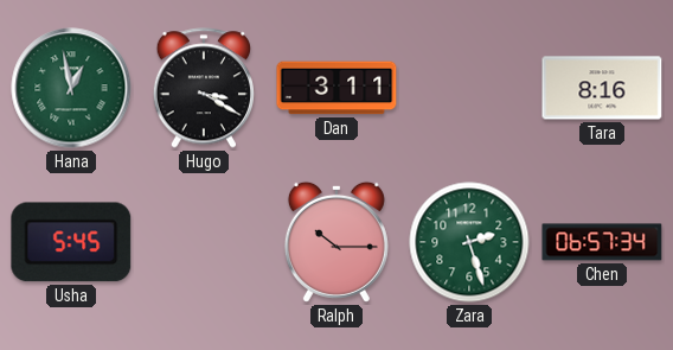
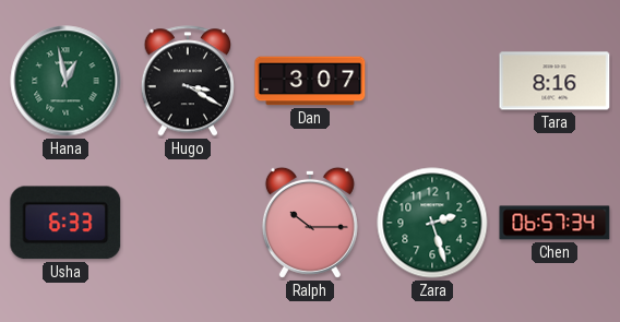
Dan: 3:11 -> 3:07
Usha: 5:45 -> 6:33
